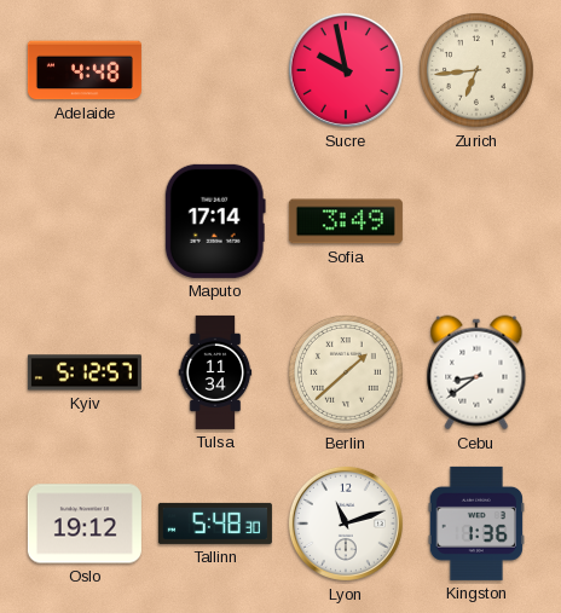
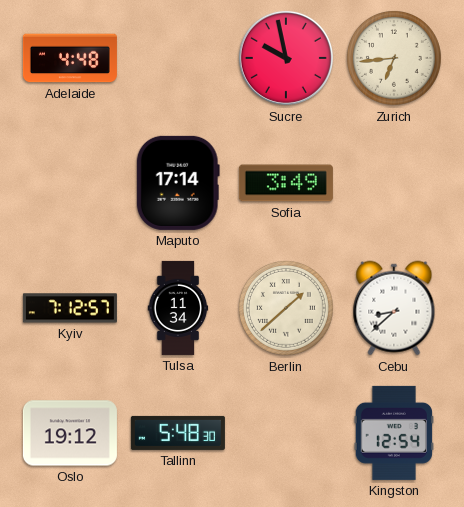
Kyiv: 5:12 -> 7:12
Cebu: 8:39 -> 8:38
Lyon: 11:12 -> none
Kingston: 1:36 -> 12:54
